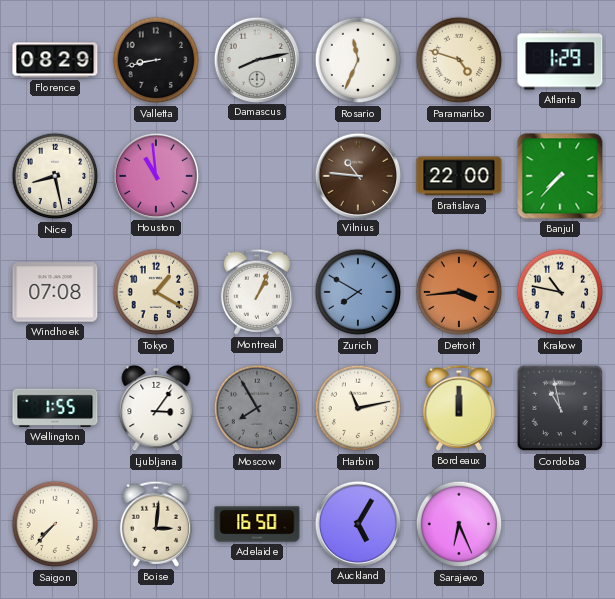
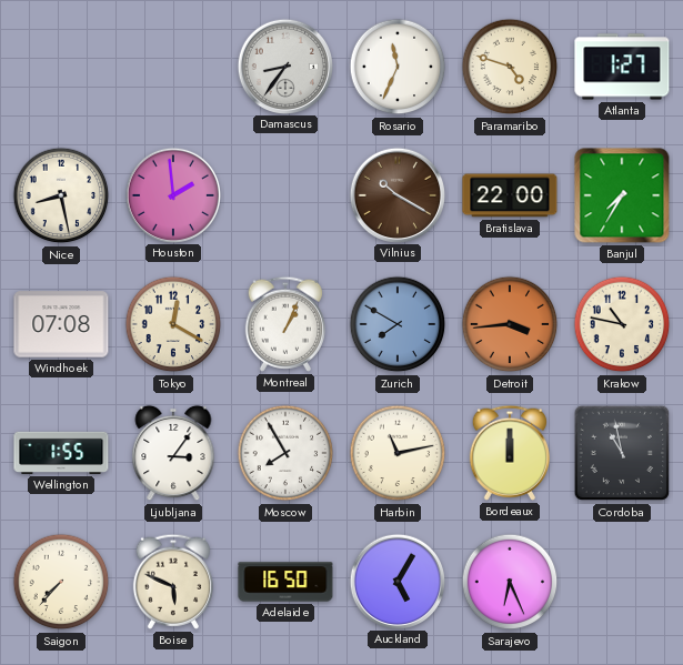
Florence: 08:29 -> none
Valletta: 8:43 -> none
Damascus: 8:13 -> 8:36
Atlanta: 1:29 -> 1:27
Houston: 10:59 -> 1:59
Vilnius: 10:46 -> 10:20
Banjul: 7:37 -> 7:35
Tokyo: 1:20 -> 12:20
Moscow dial: grey -> white
Boise: 3:01 -> 5:49
